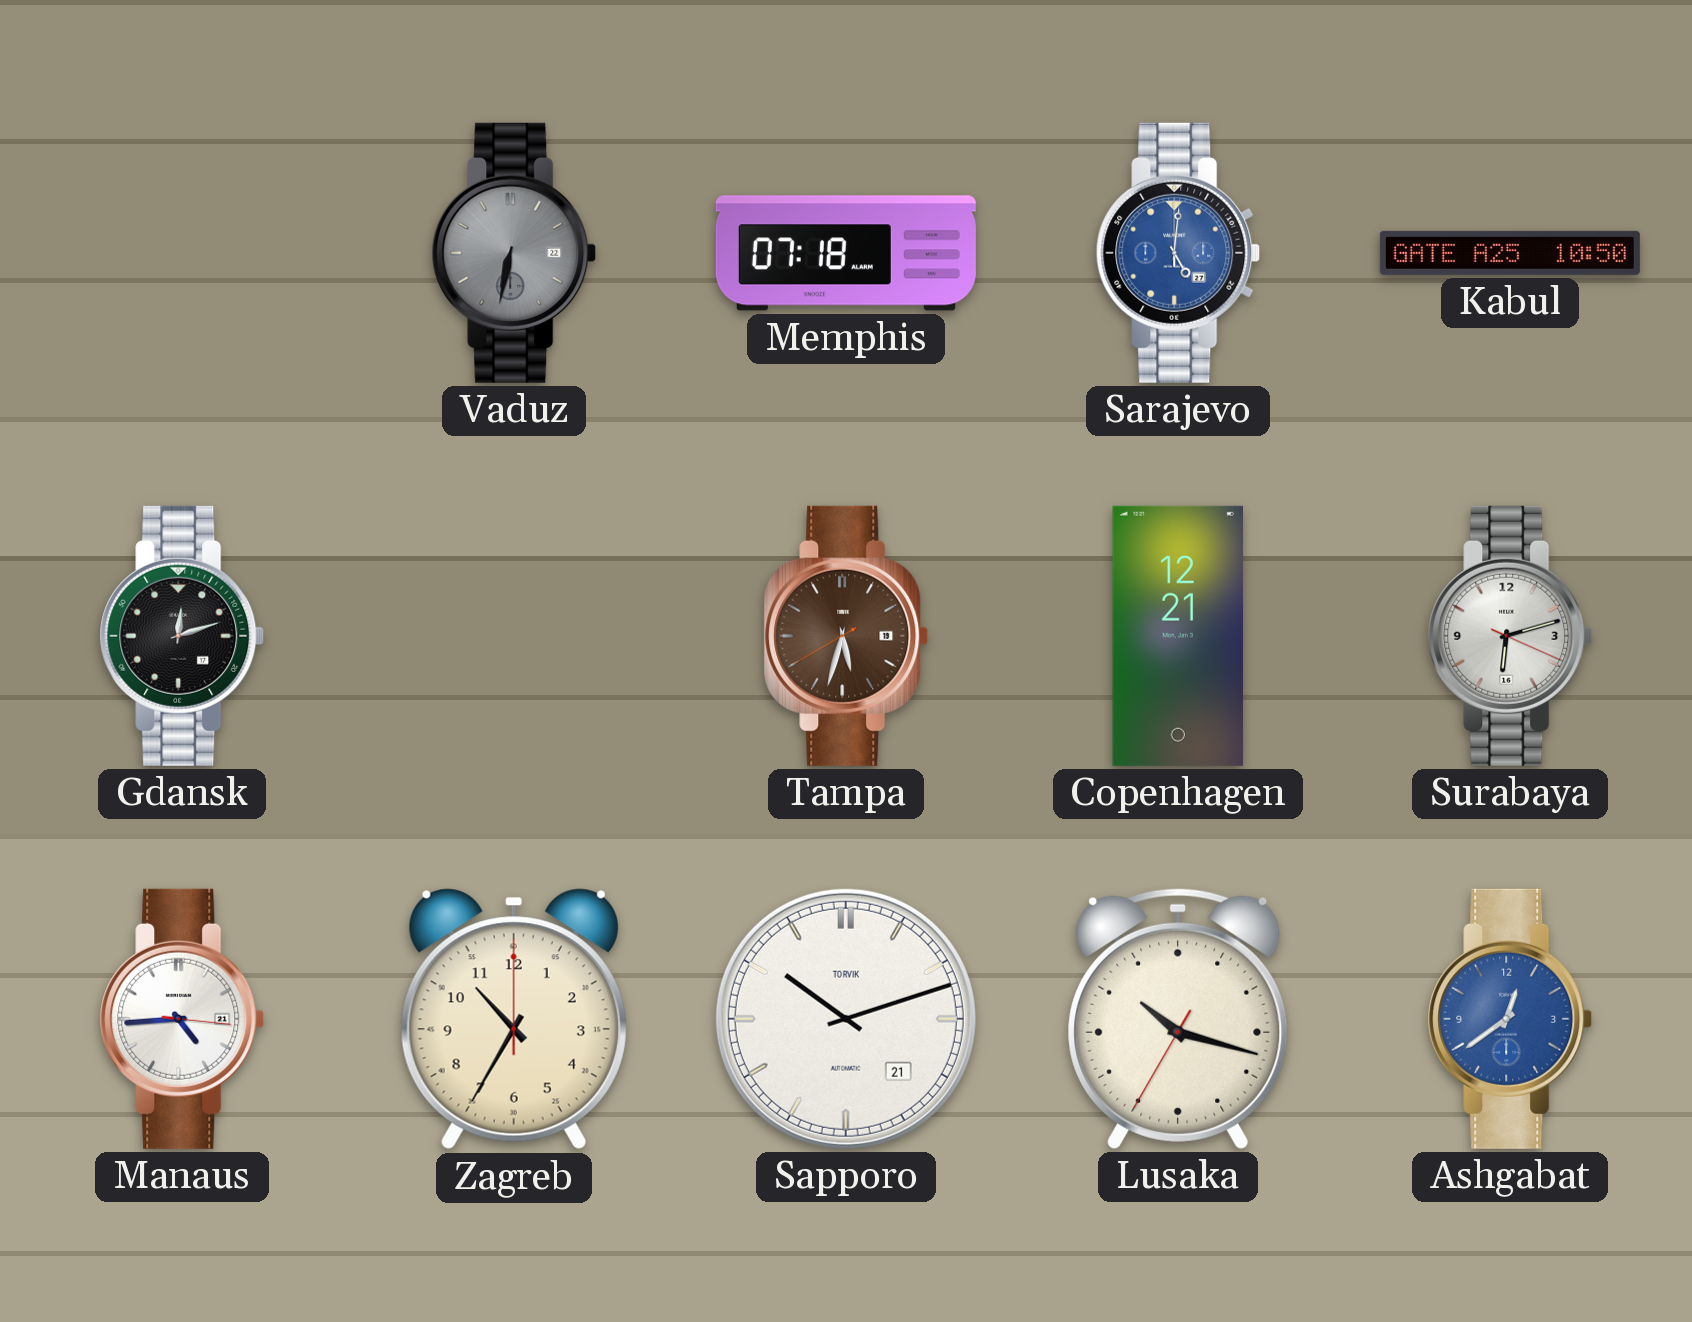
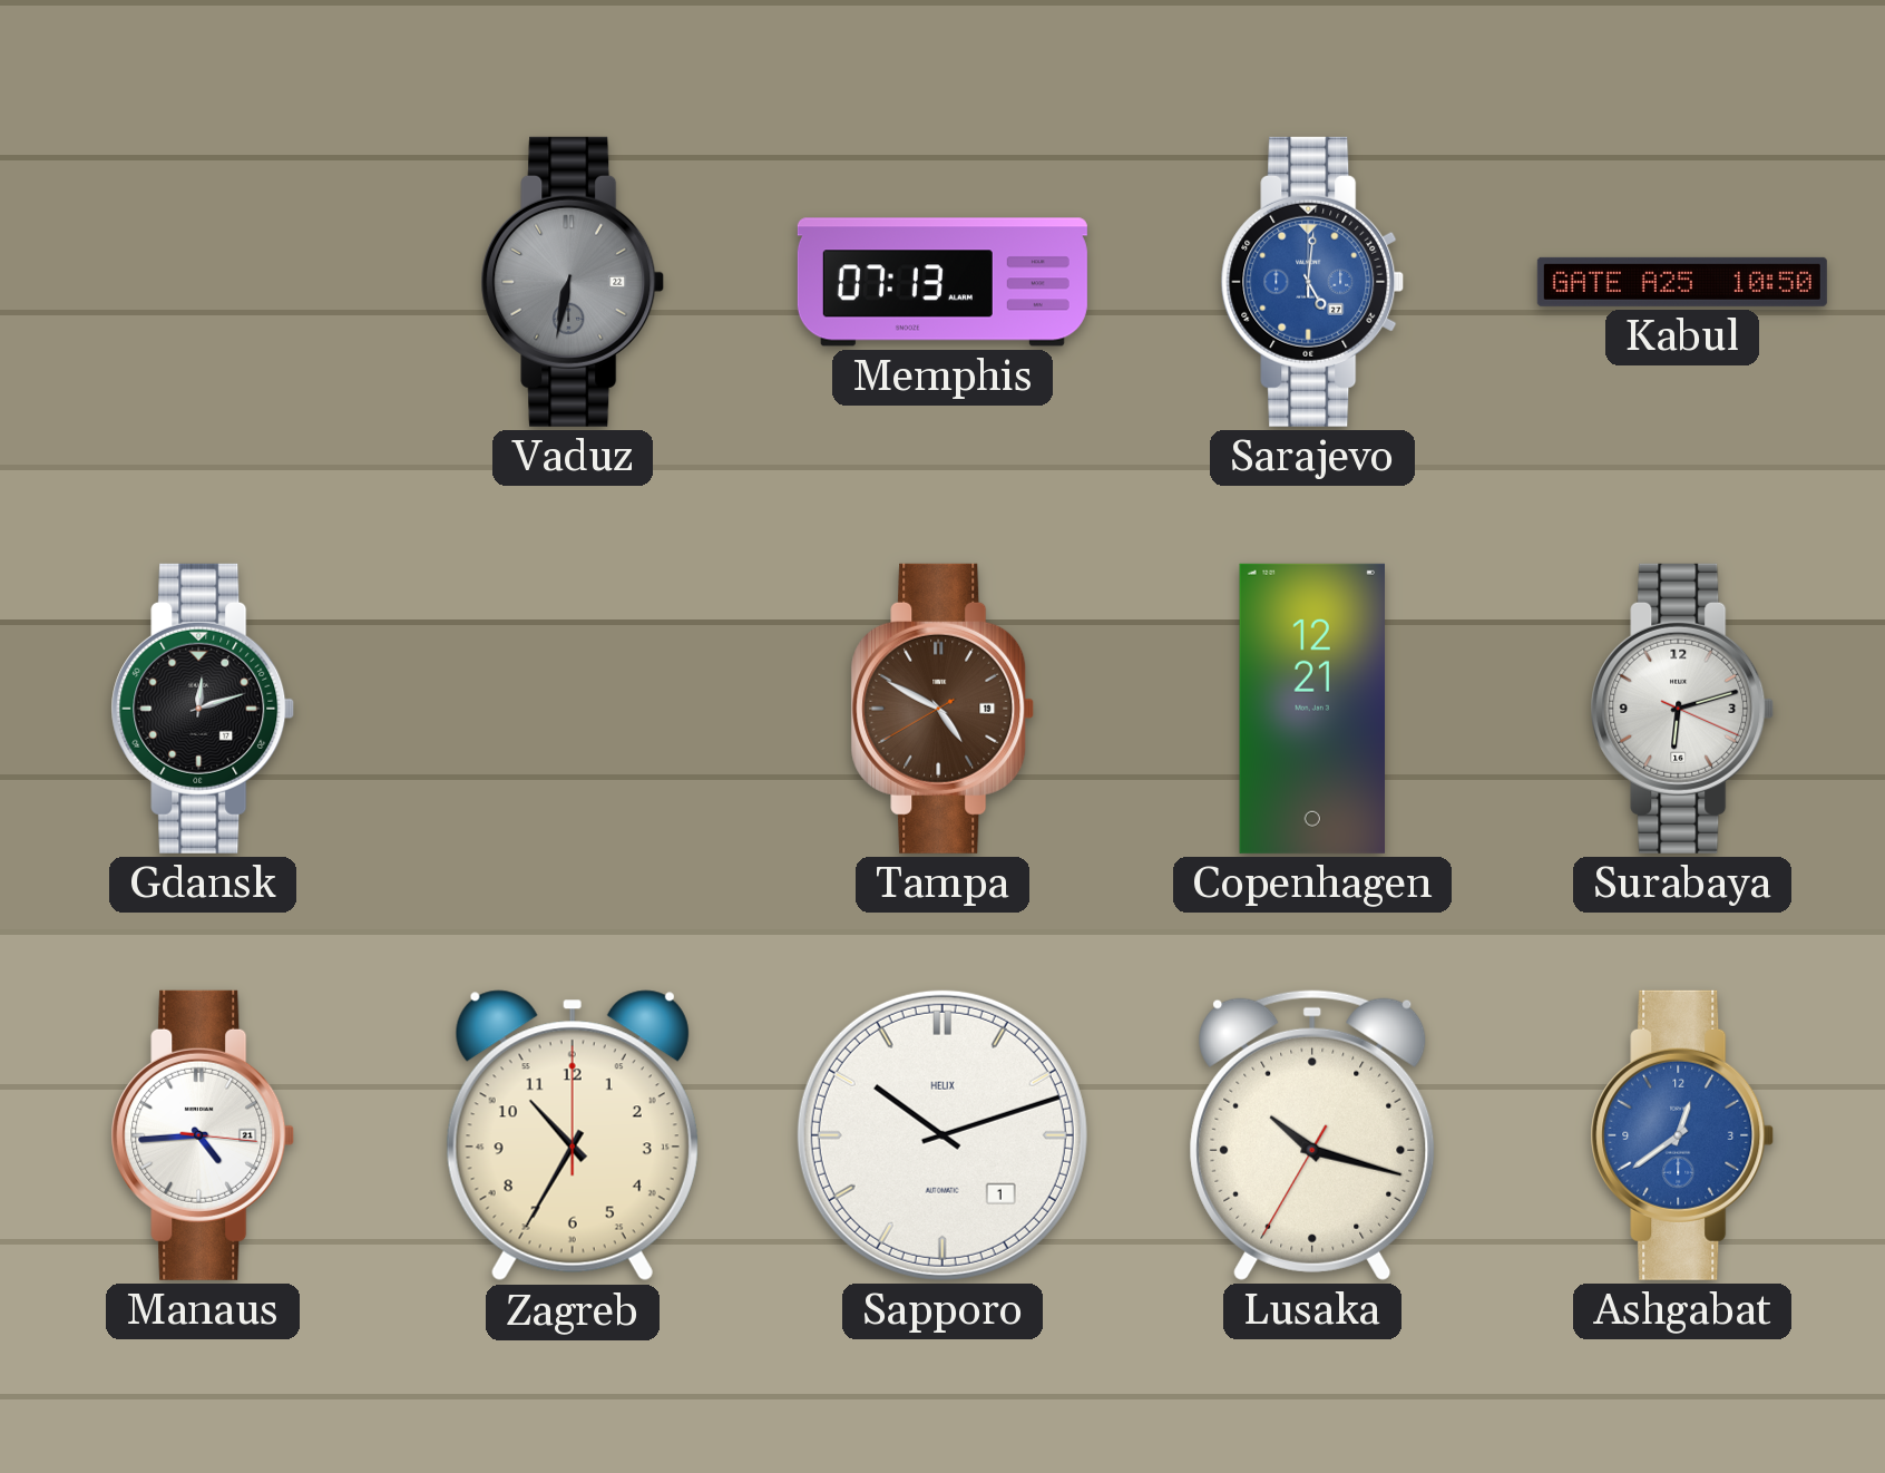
Memphis: 07:18 -> 07:13
Tampa: 5:32 -> 4:49
Sapporo date: 21 -> 1
Sapporo brand: TORVIK -> HELIX
